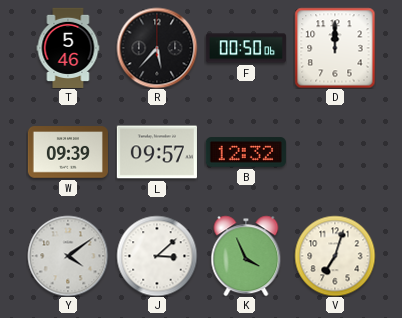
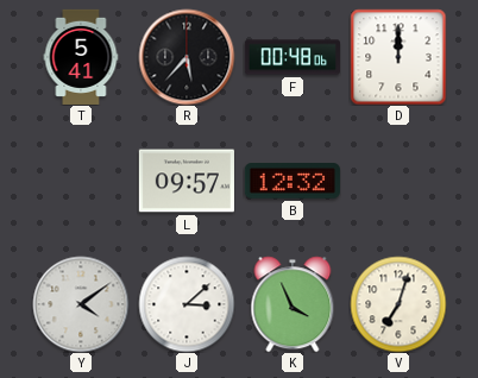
T: 5:46 -> 5:41
F: 00:50 -> 00:48
W: 09:39 -> none
